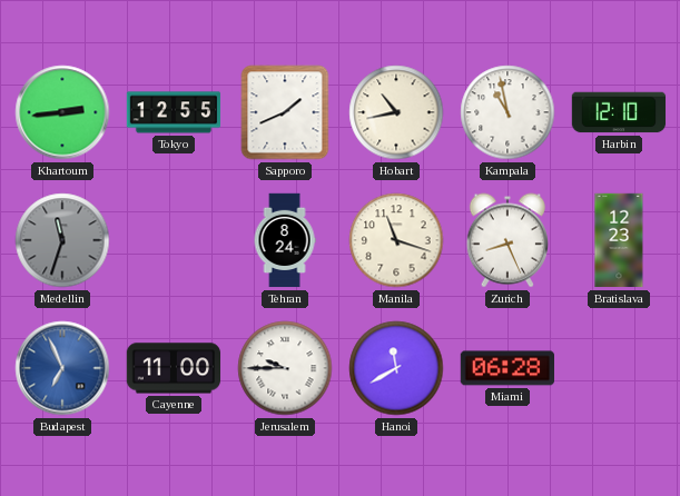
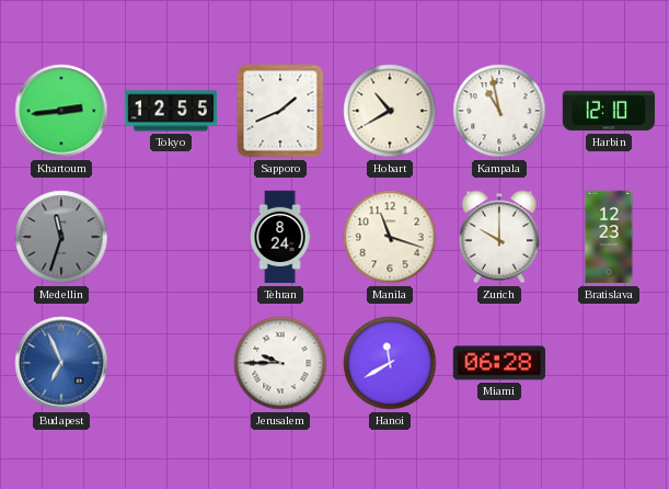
Hobart: 10:43 -> 10:40
Zurich: 8:26 -> 10:00
Cayenne: 11:00 -> none
